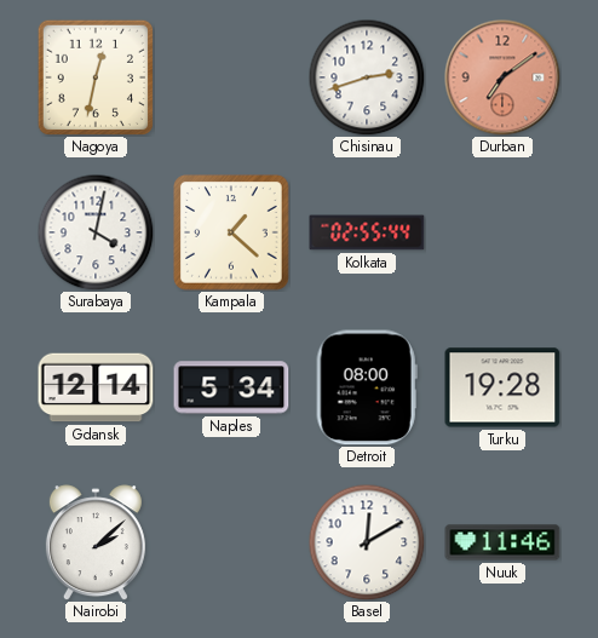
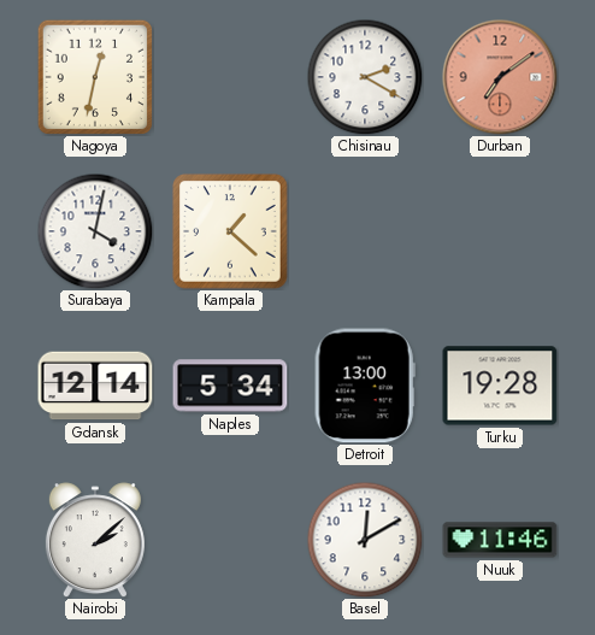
Chisinau: 2:42 -> 2:20
Kolkata: 02:55 -> none
Detroit: 08:00 -> 13:00
